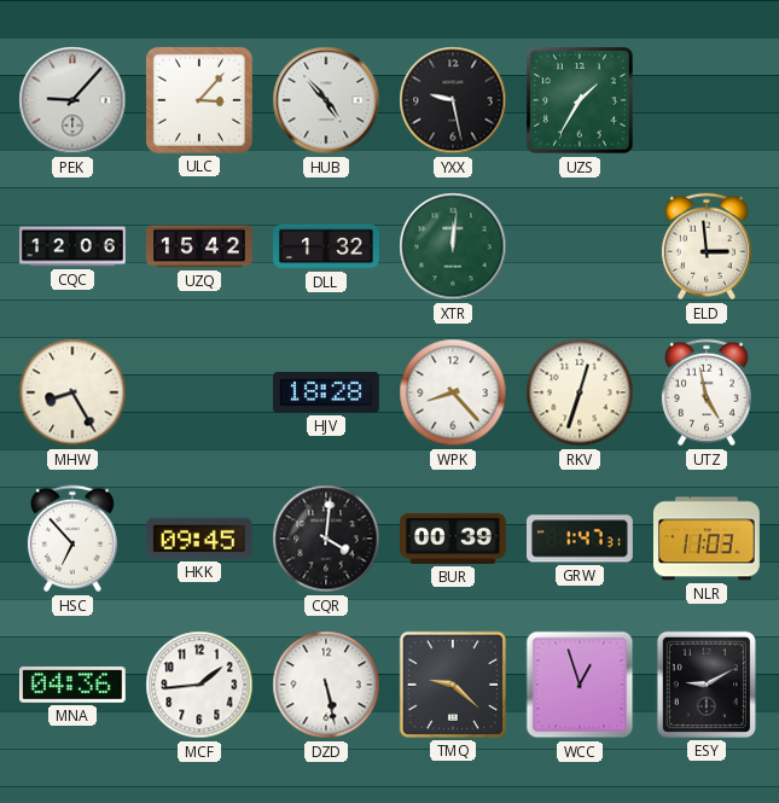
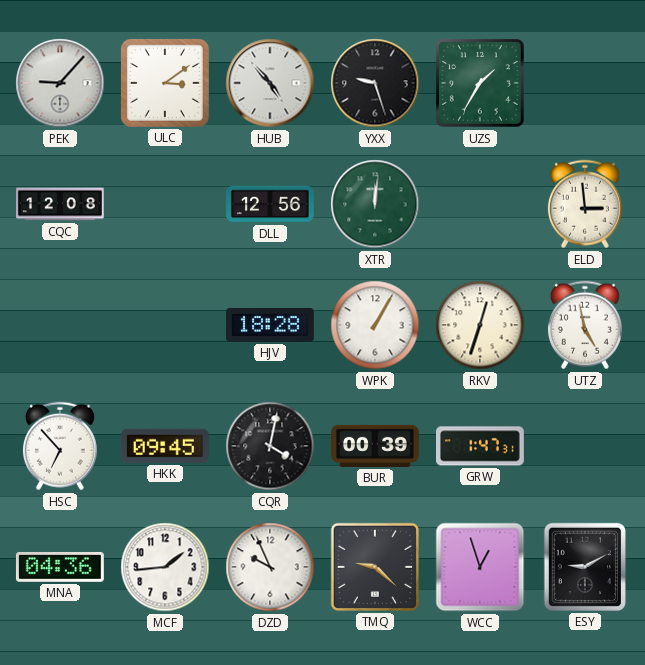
ULC: 3:07 -> 3:09
YXX: 9:28 -> 9:27
CQC: 12:06 -> 12:08
UZQ: 15:42 -> none
DLL: 1:32 -> 12:56
MHW: 8:25 -> none
WPK: 8:23 -> 1:05
CQR: 4:01 -> 4:02
NLR: 11:03 -> none
DZD: 5:28 -> 9:56
